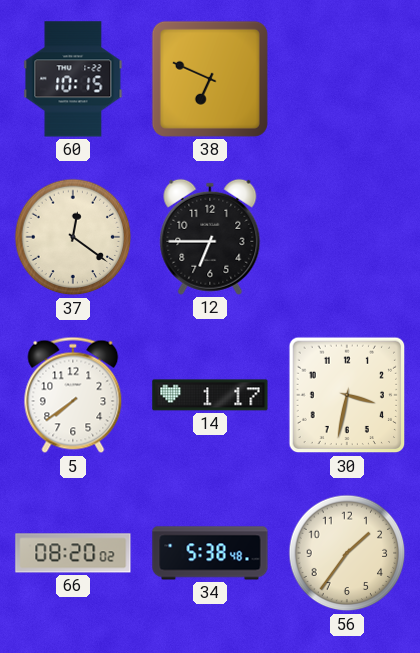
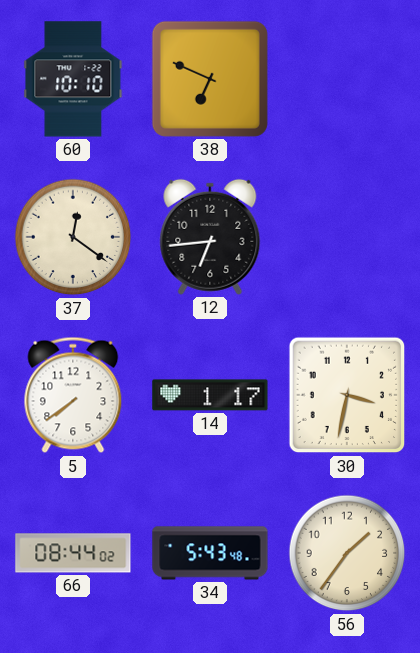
60: 10:15 -> 10:10
12: 6:45 -> 6:44
66: 08:20 -> 08:44
34: 5:38 -> 5:43
